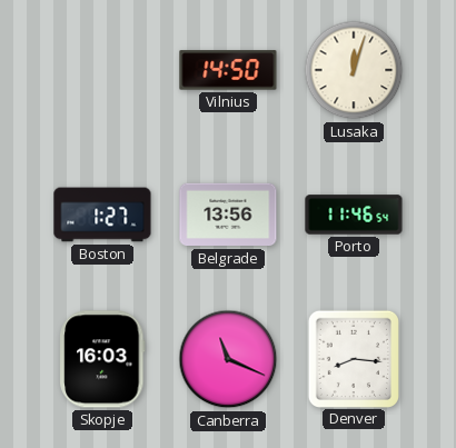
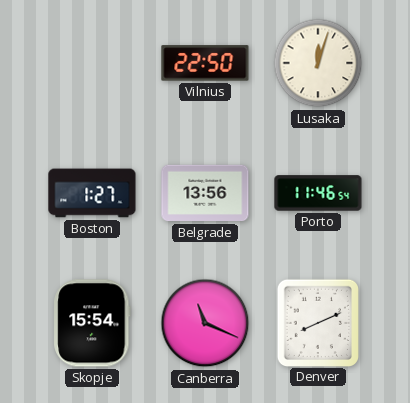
Vilnius: 14:50 -> 22:50
Skopje: 16:03 -> 15:54
Denver: 8:16 -> 8:11
